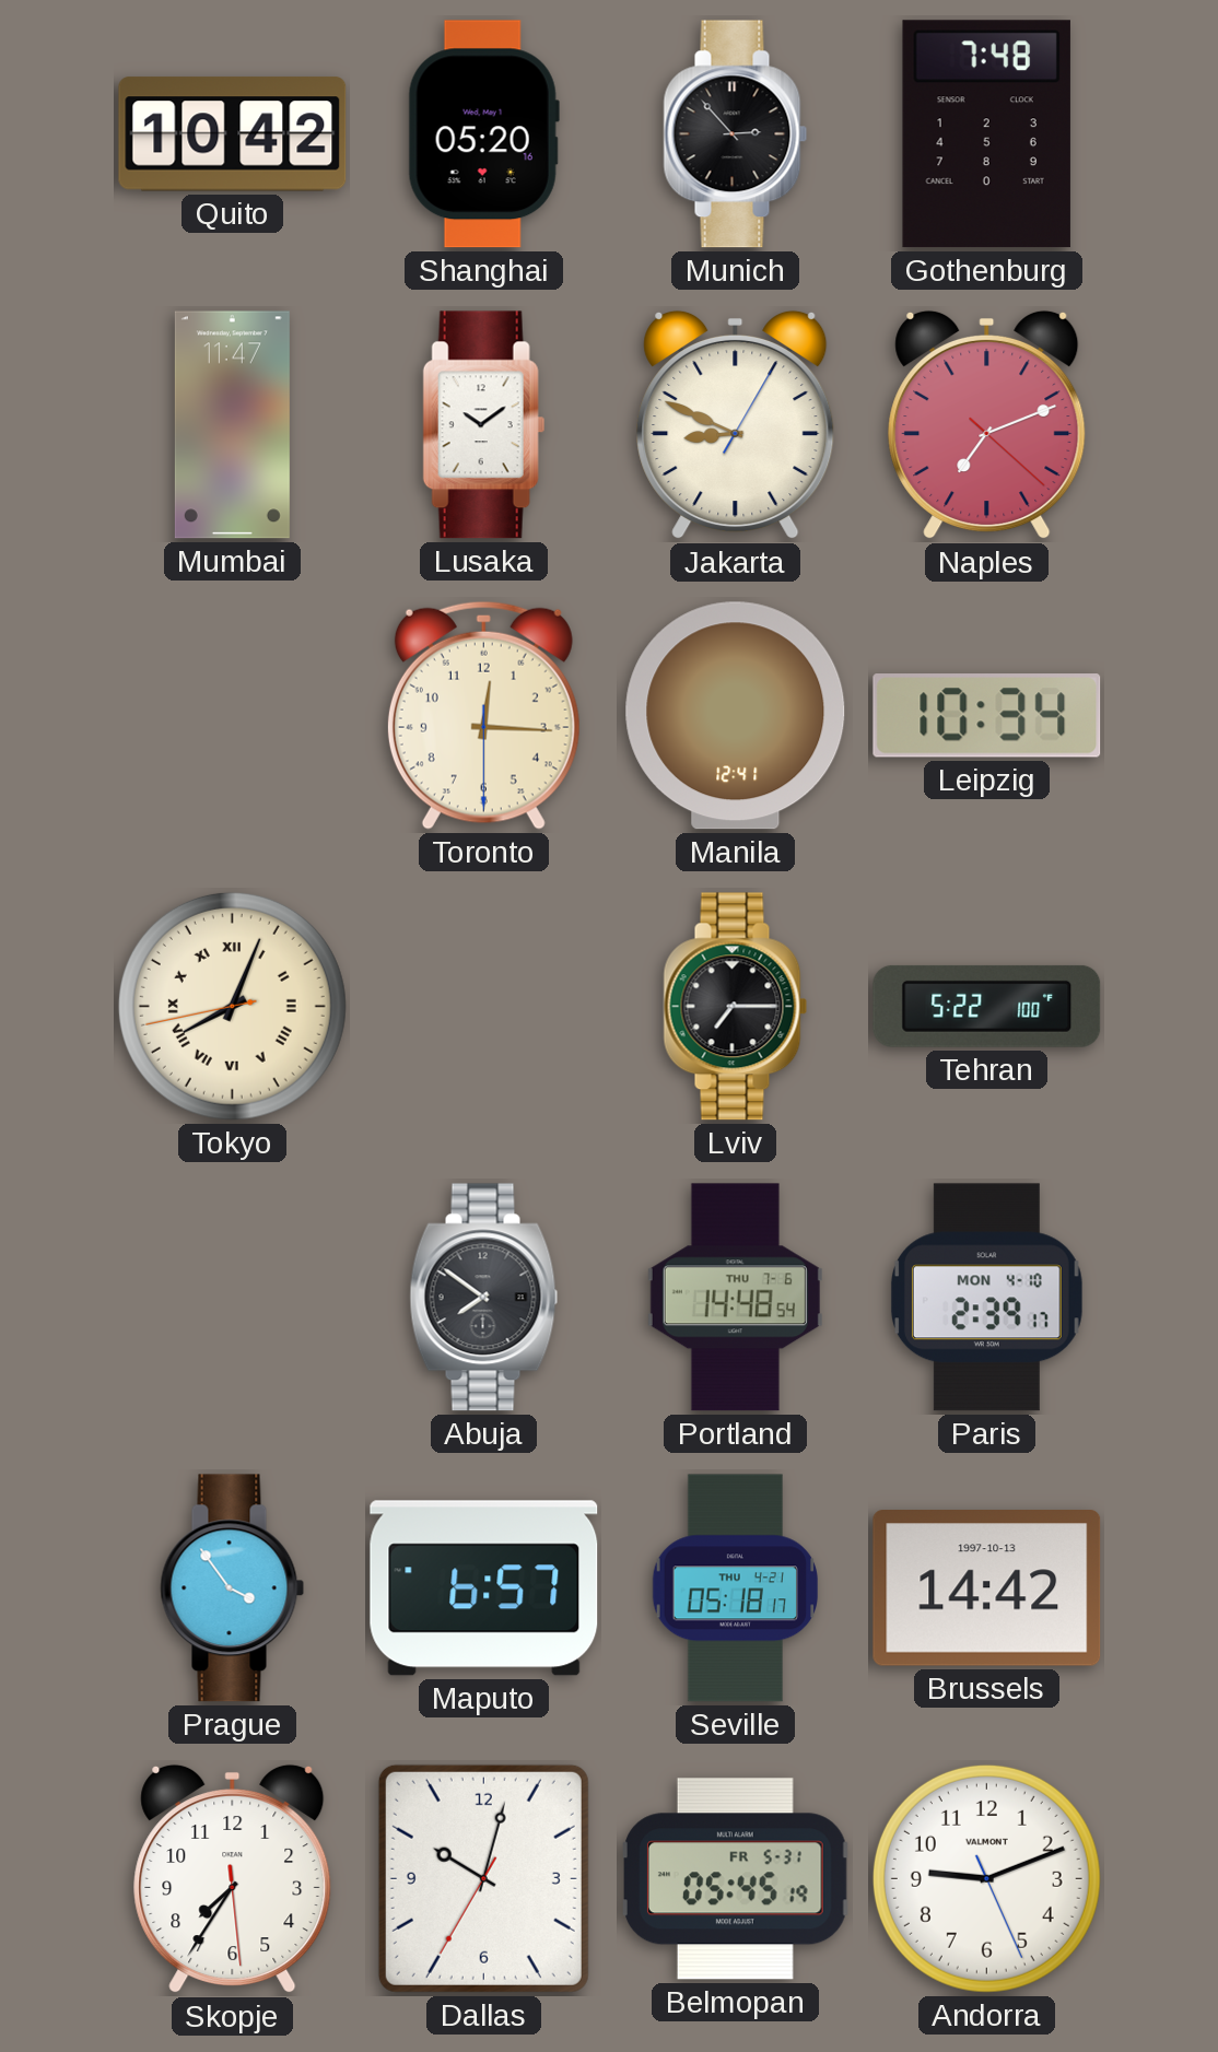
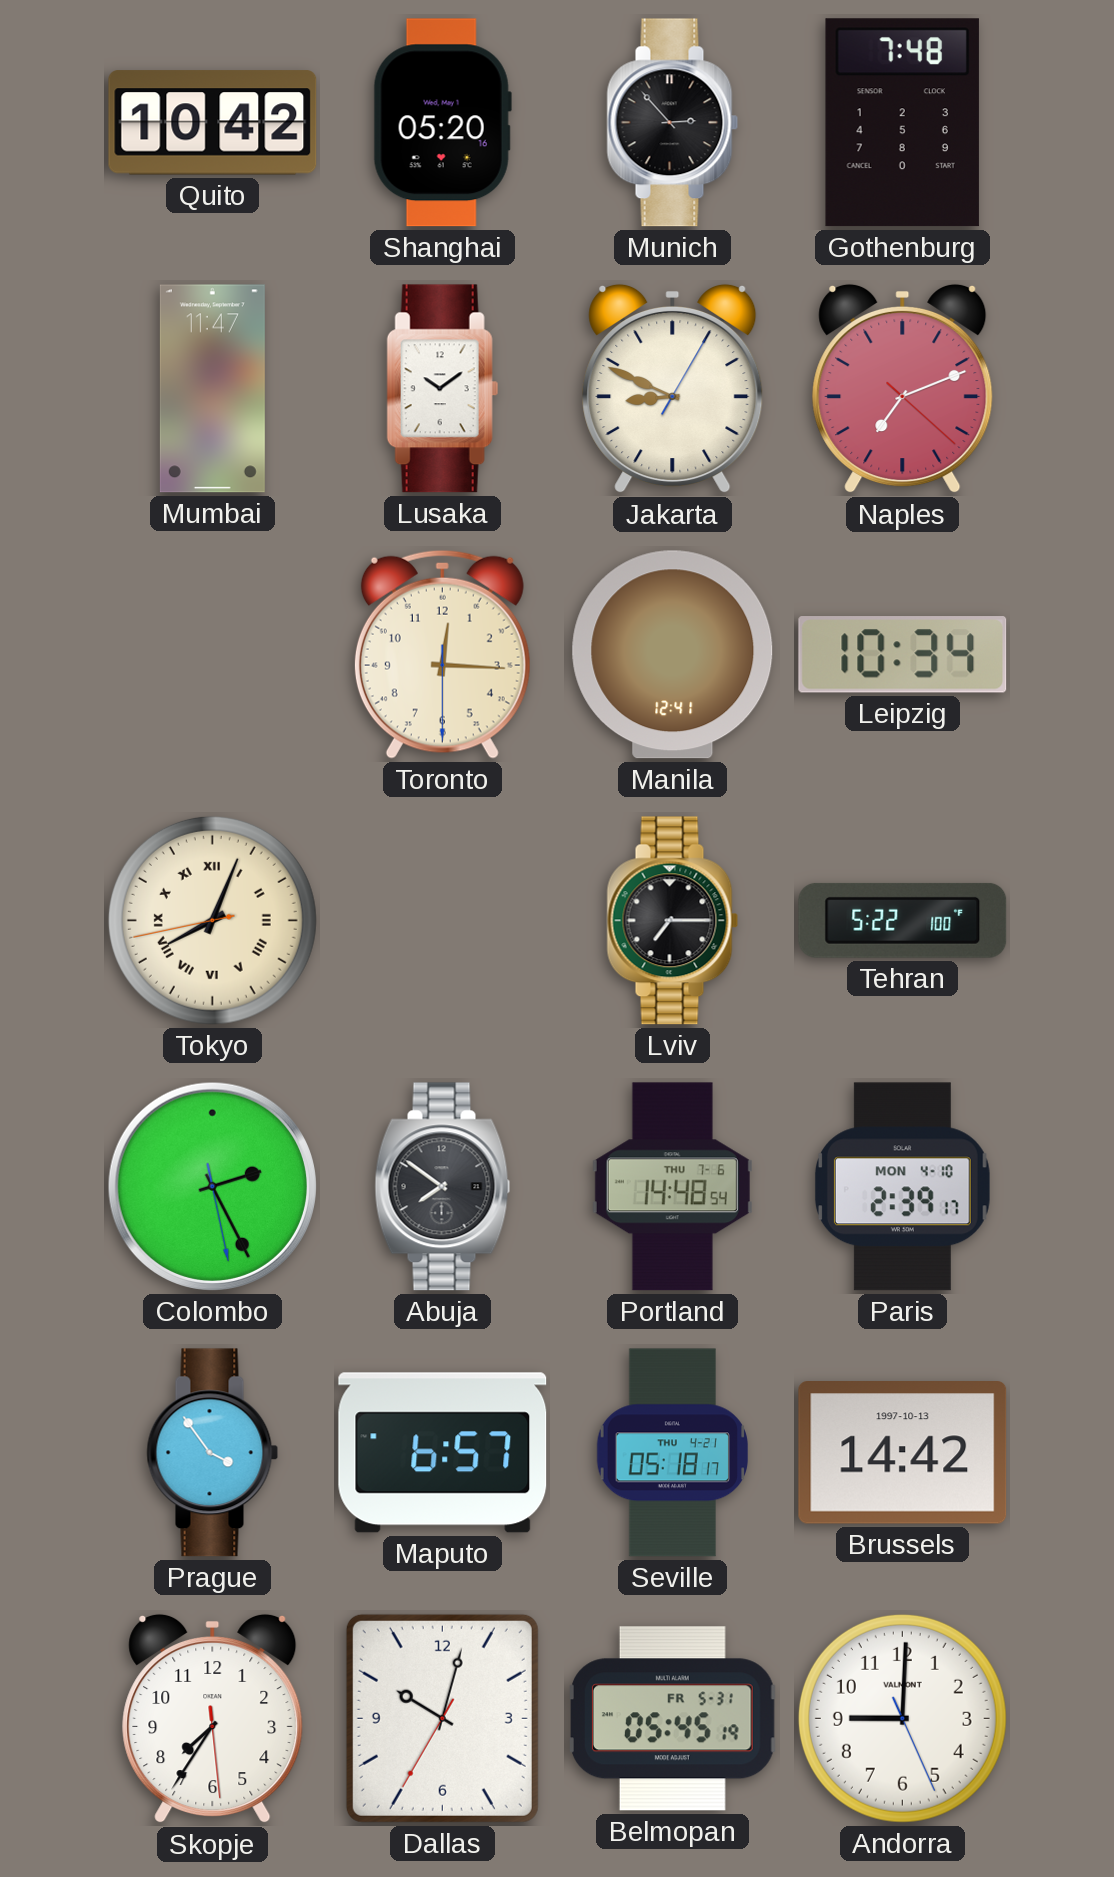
Colombo: none -> 2:25
Andorra: 9:11 -> 9:00
